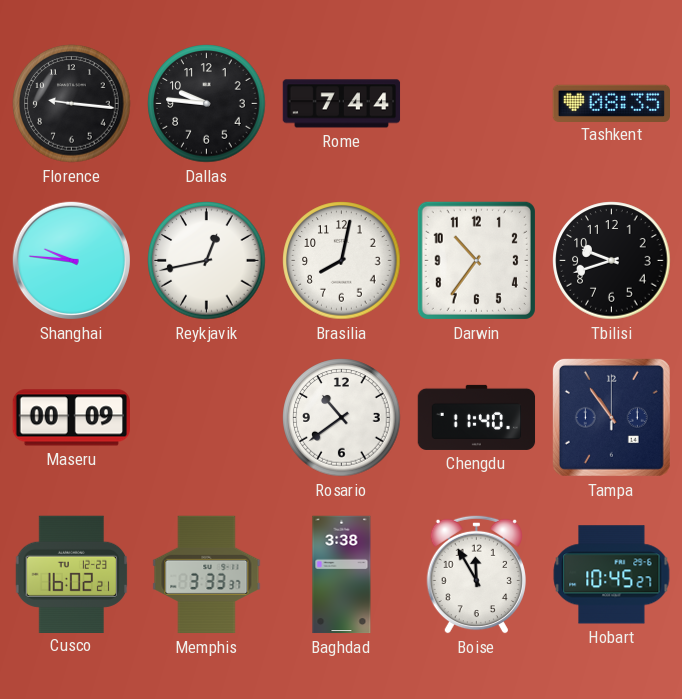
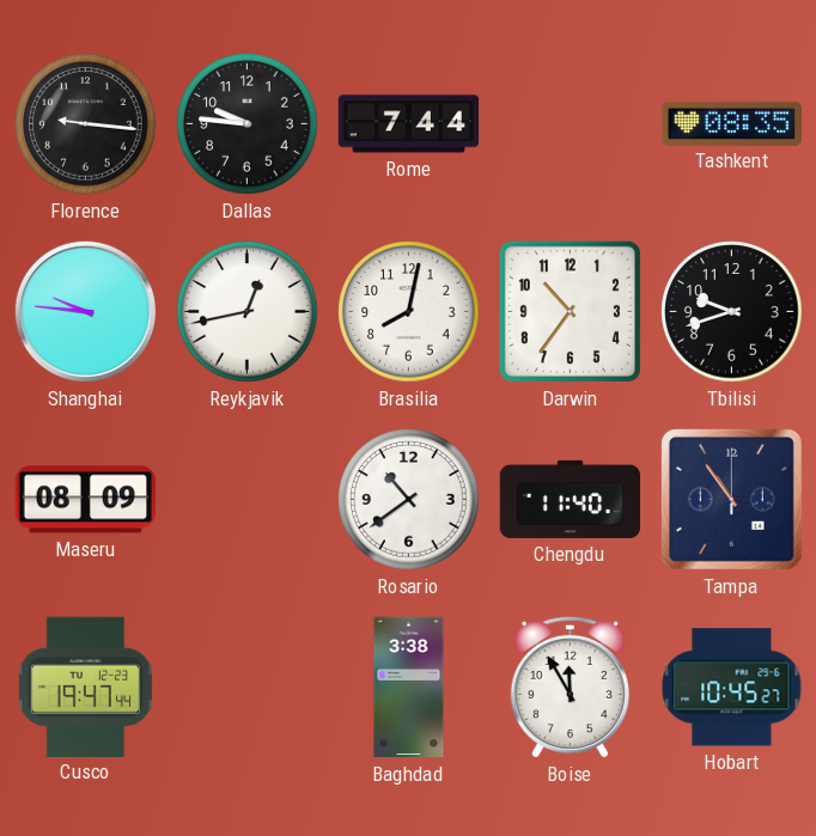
Maseru: 00:09 -> 08:09
Cusco: 16:02 -> 19:47
Memphis: 3:33 -> none
